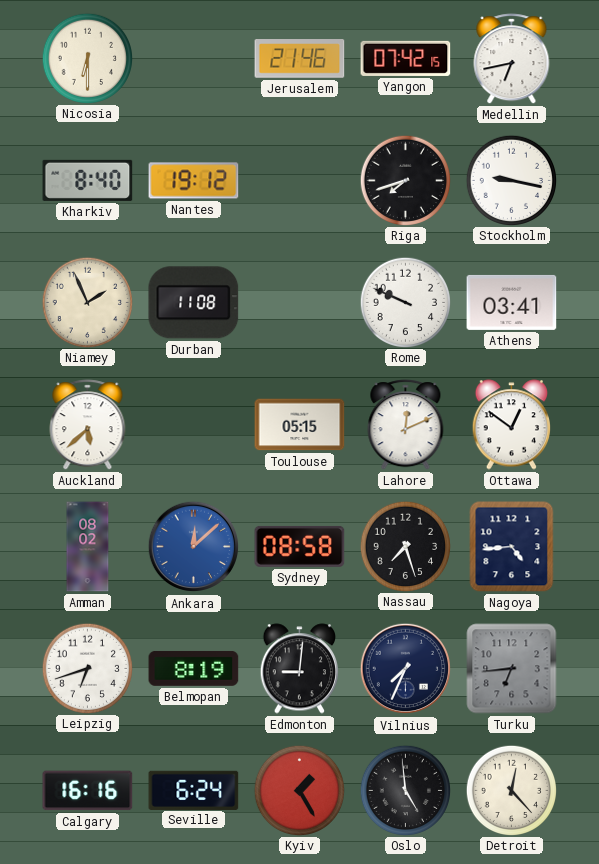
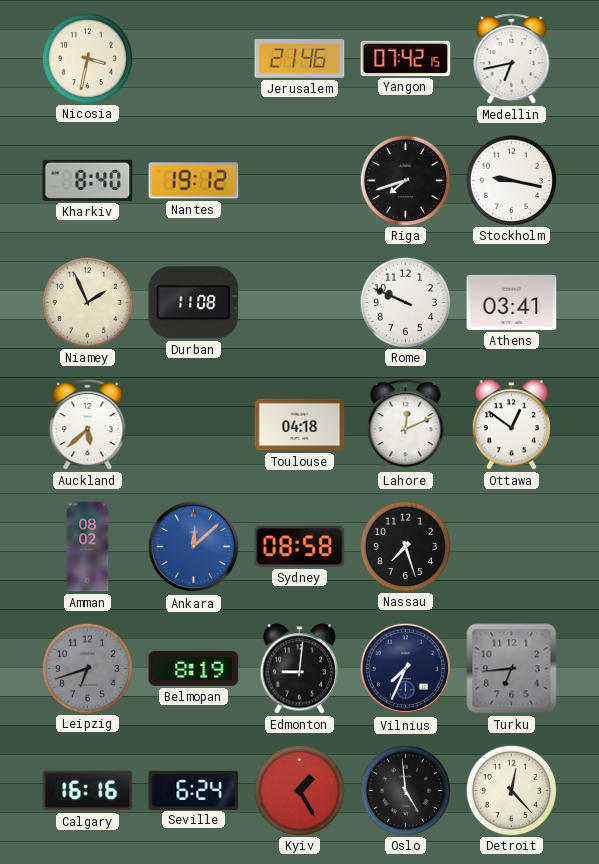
Nicosia: 6:30 -> 3:32
Toulouse: 05:15 -> 04:18
Nagoya: 4:44 -> none
Leipzig dial: white -> grey
